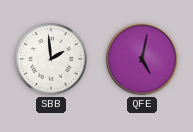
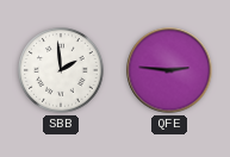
QFE: 5:02 -> 2:46
